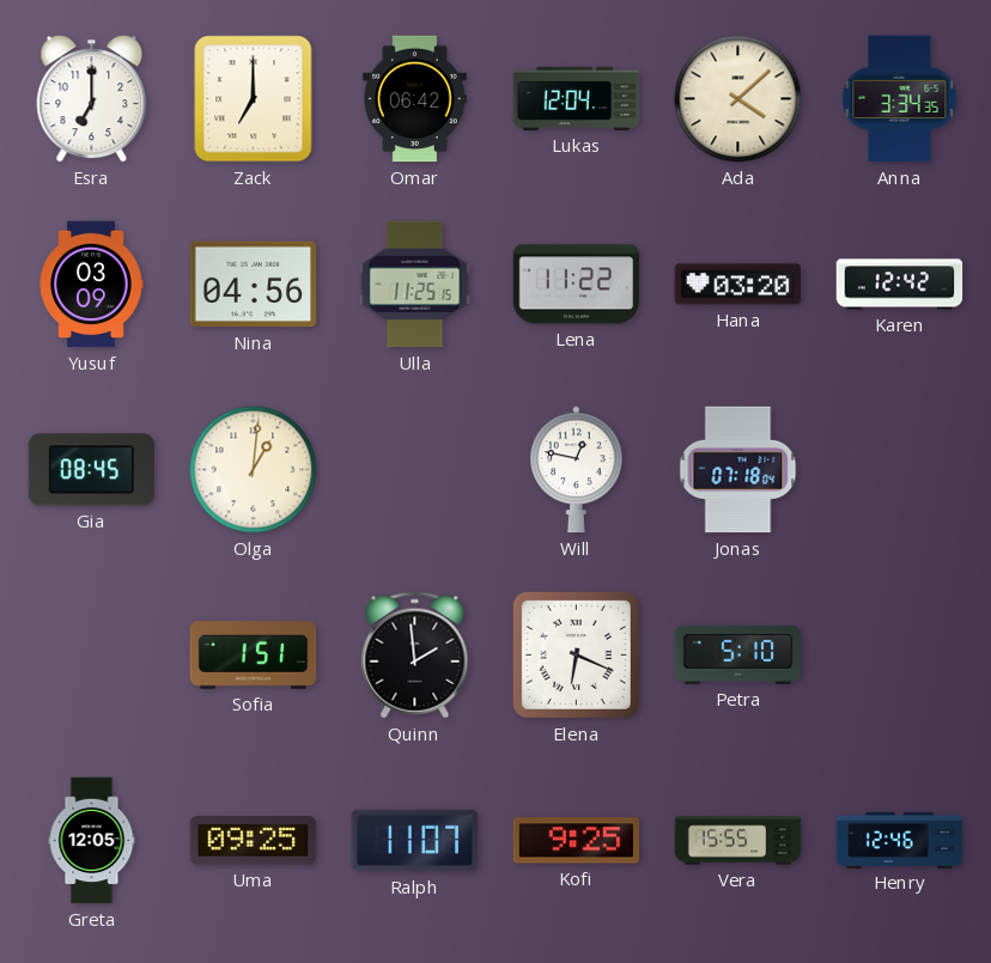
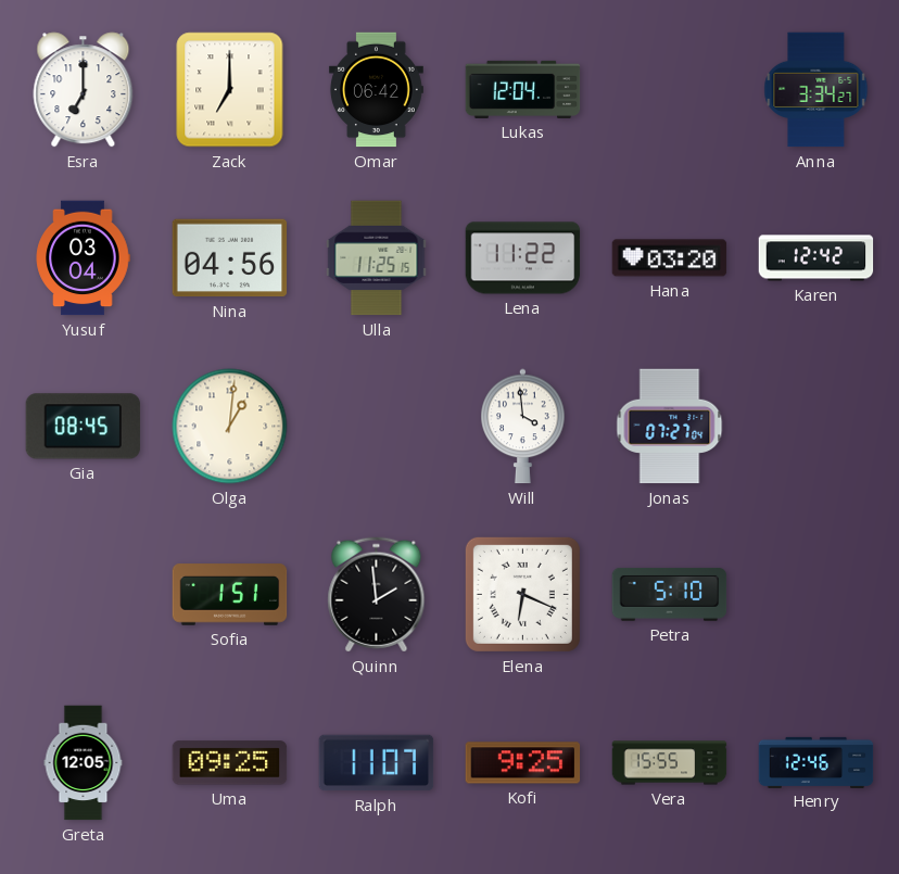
Ada: 4:08 -> none
Anna: 3:34:35 -> 3:34:27
Yusuf: 03:09 -> 03:04
Will: 12:47 -> 3:59
Jonas: 07:18 -> 07:27
